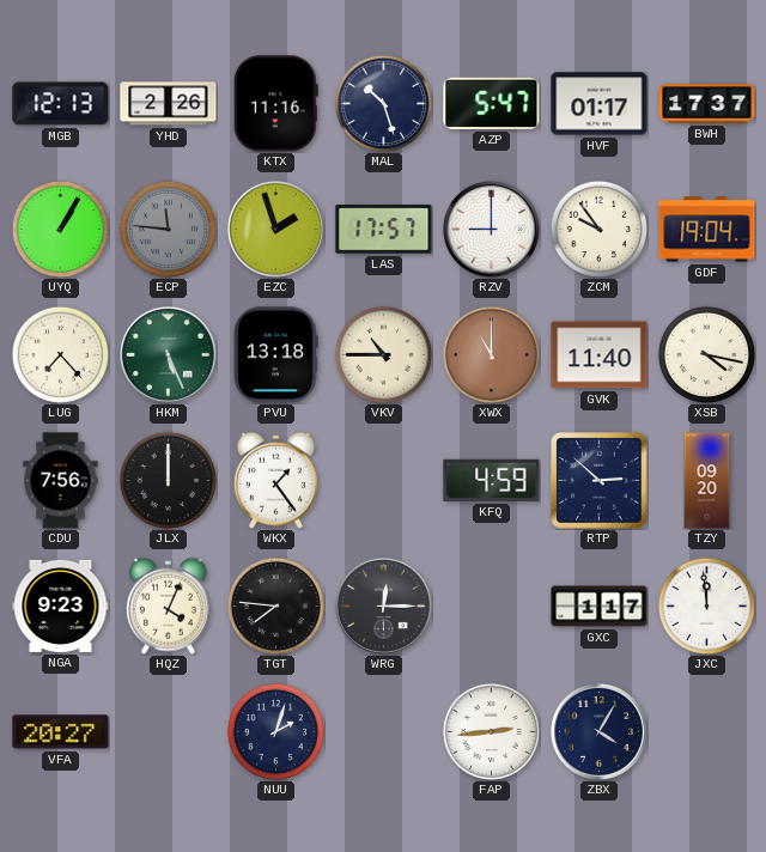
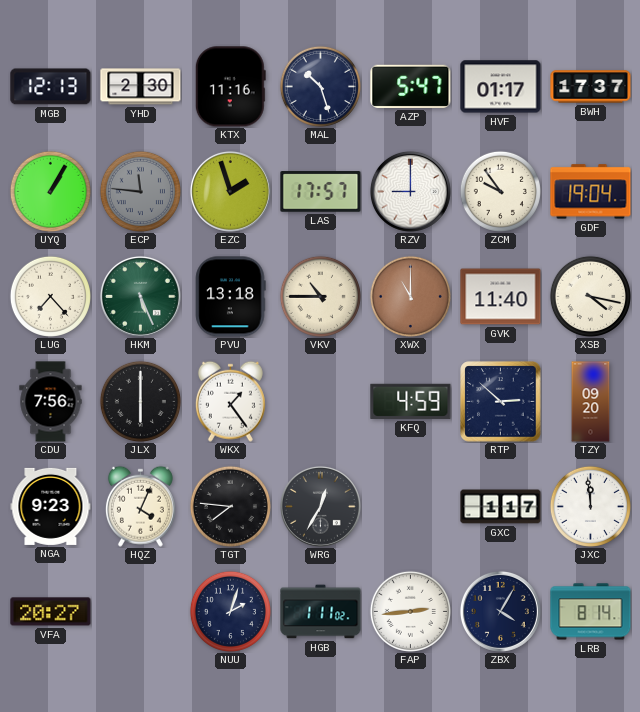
YHD: 2:26 -> 2:30
JLX: 12:00 -> 6:00
WRG: 12:15 -> 12:35
HGB: none -> 1:11
LRB: none -> 8:14
